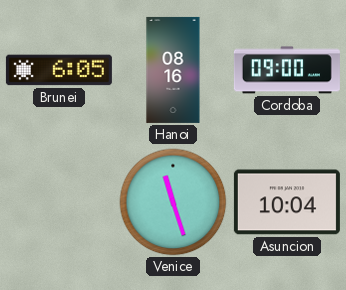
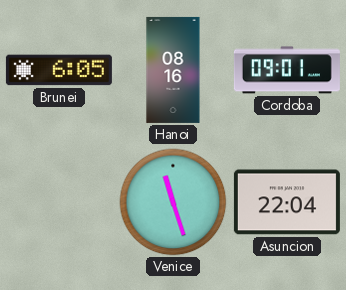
Cordoba: 09:00 -> 09:01
Asuncion: 10:04 -> 22:04
